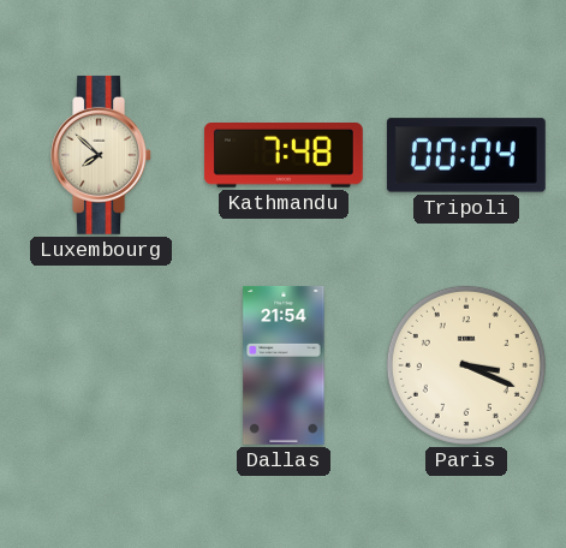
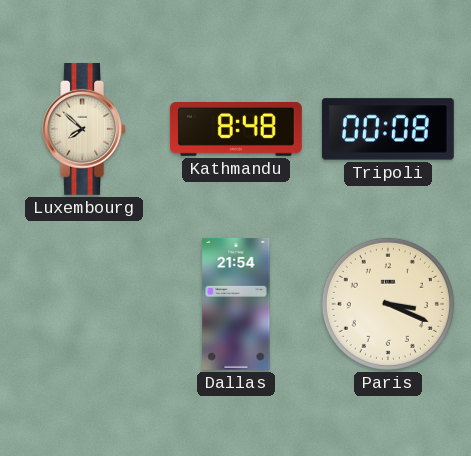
Kathmandu: 7:48 -> 8:48
Tripoli: 00:04 -> 00:08
